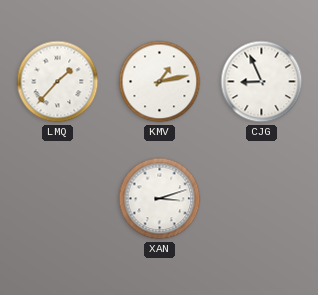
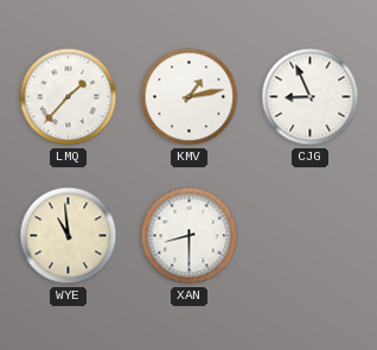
WYE: none -> 10:59
XAN: 3:12 -> 8:30
